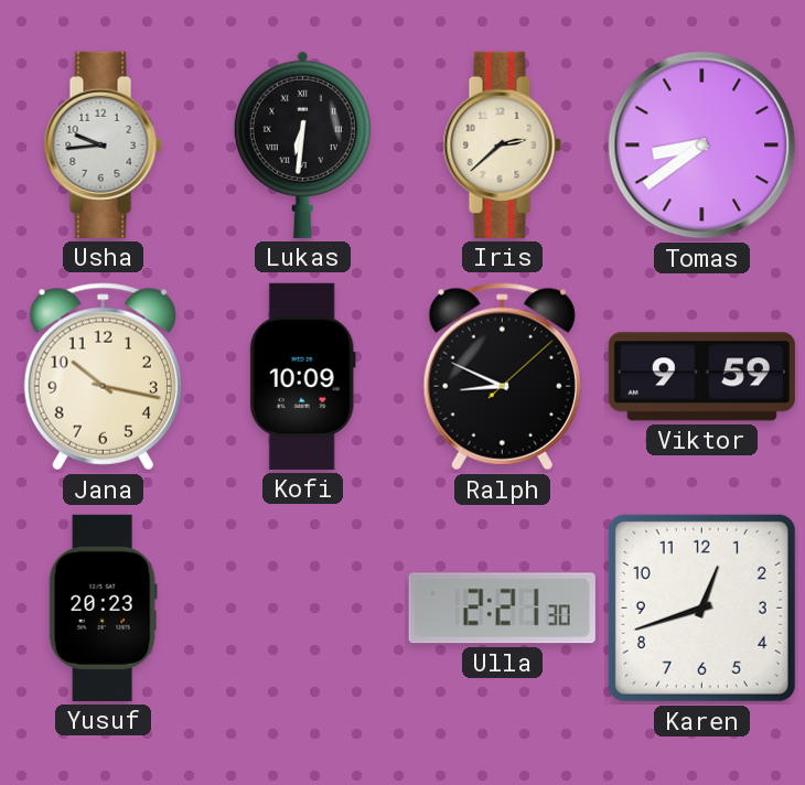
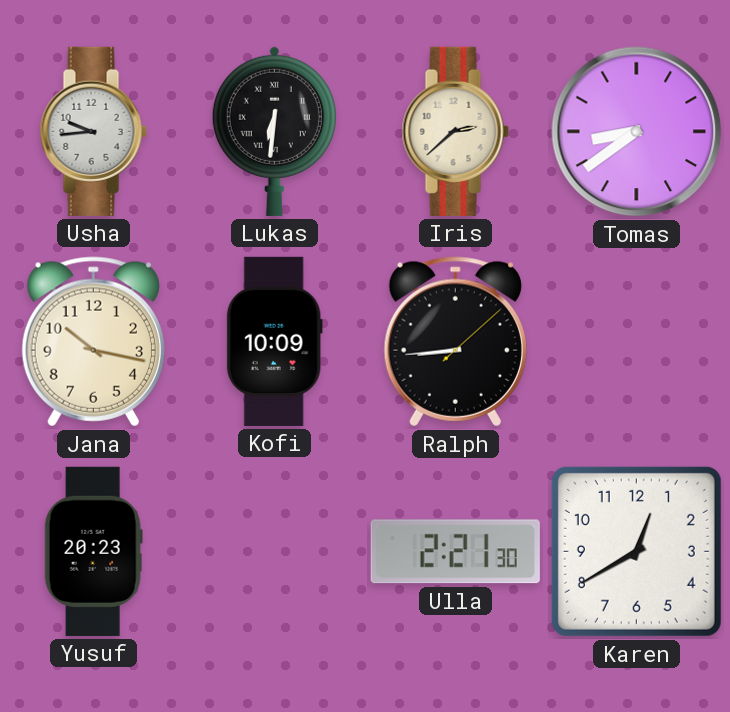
Ralph: 8:49 -> 8:44
Viktor: 9:59 -> none
Karen: 12:42 -> 12:40
